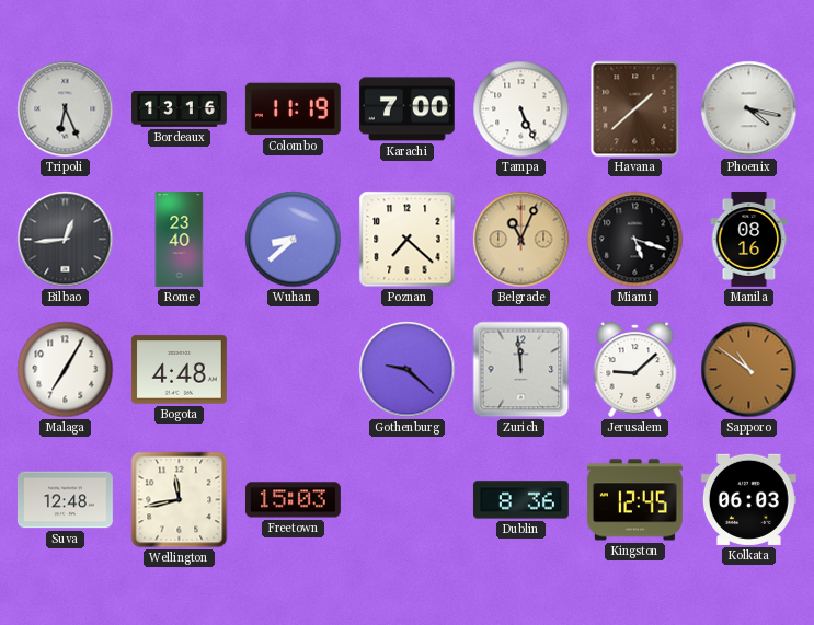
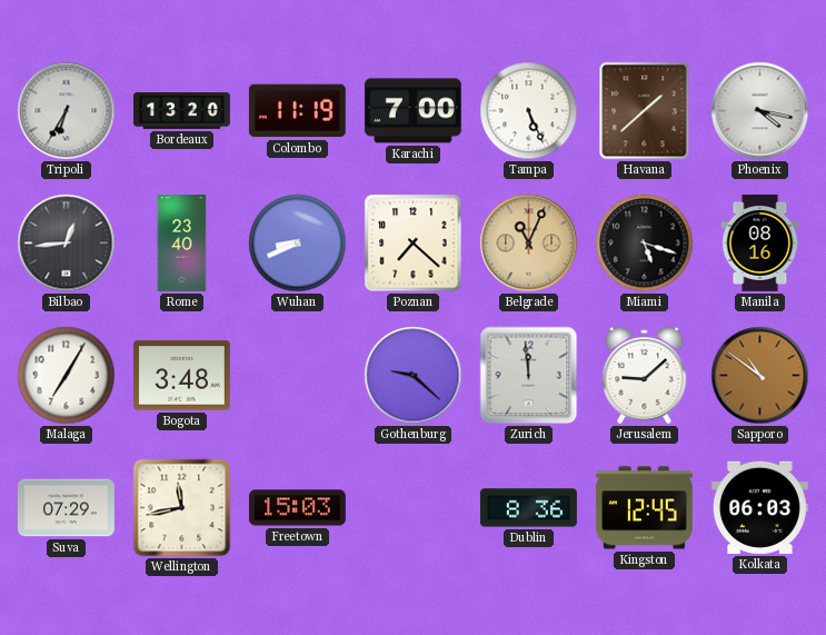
Tripoli: 6:26 -> 6:35
Bordeaux: 13:16 -> 13:20
Wuhan: 8:38 -> 8:41
Bogota: 4:48 -> 3:48
Suva: 12:48 -> 07:29
